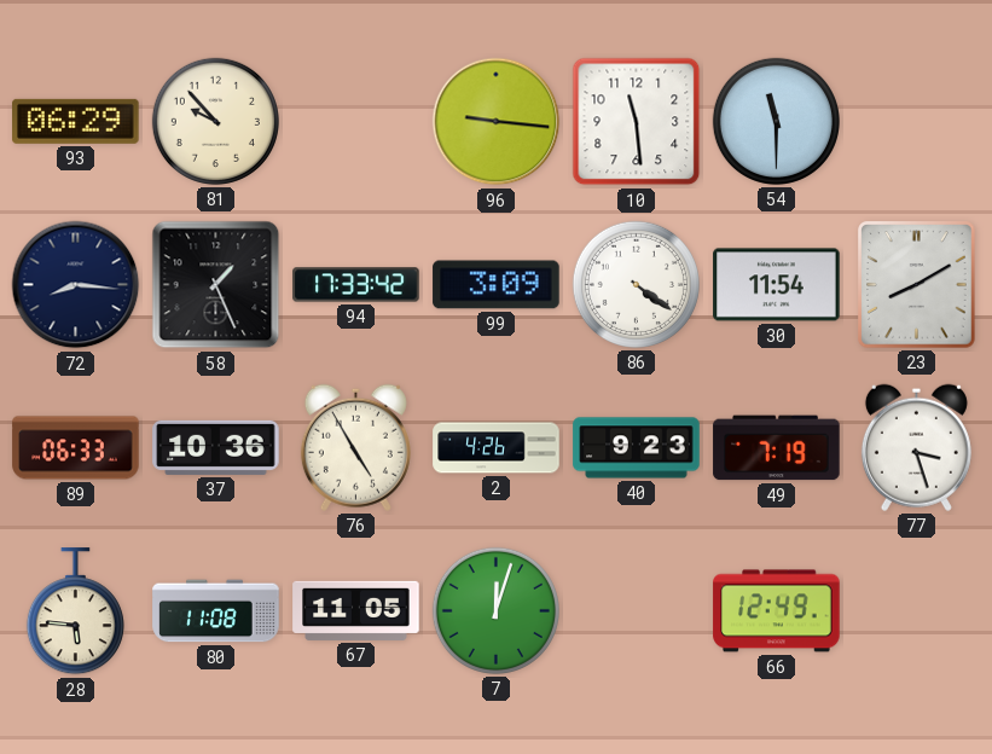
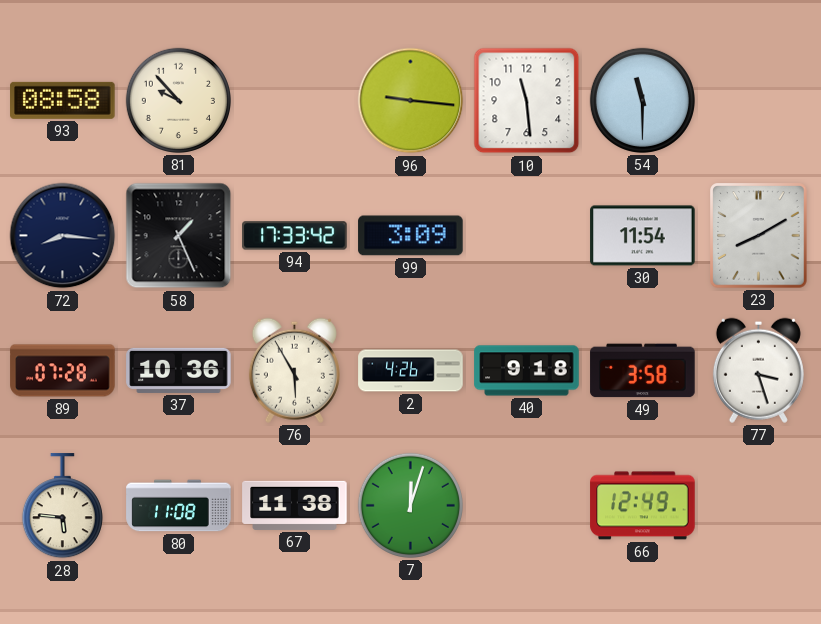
93: 06:29 -> 08:58
86: 4:21 -> none
89: 06:33 -> 07:28
76: 4:55 -> 5:55
40: 9:23 -> 9:18
49: 7:19 -> 3:58
67: 11:05 -> 11:38
